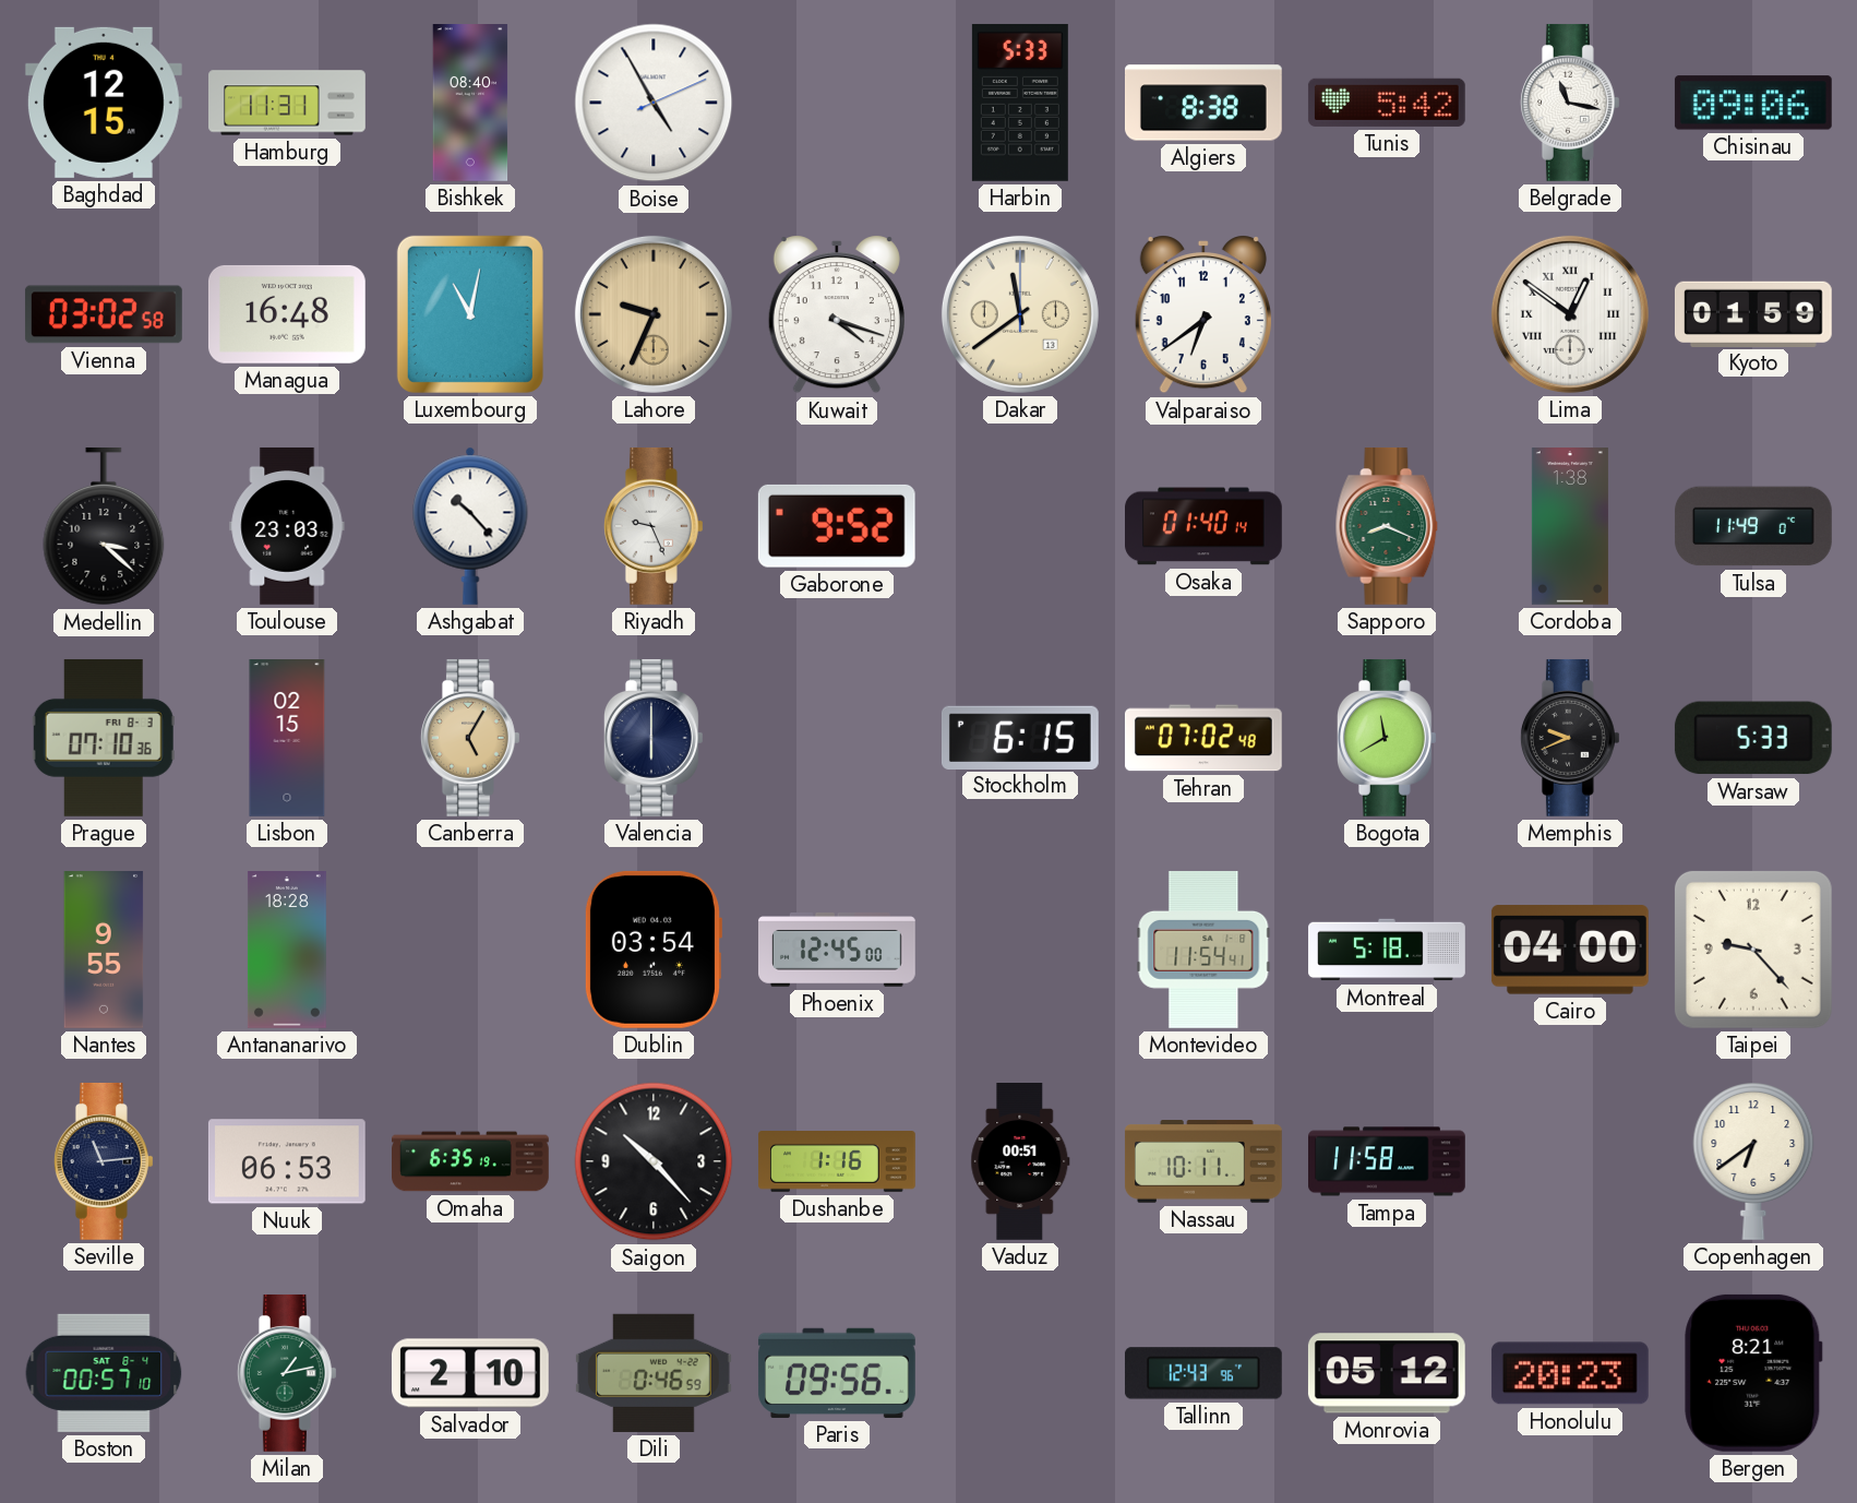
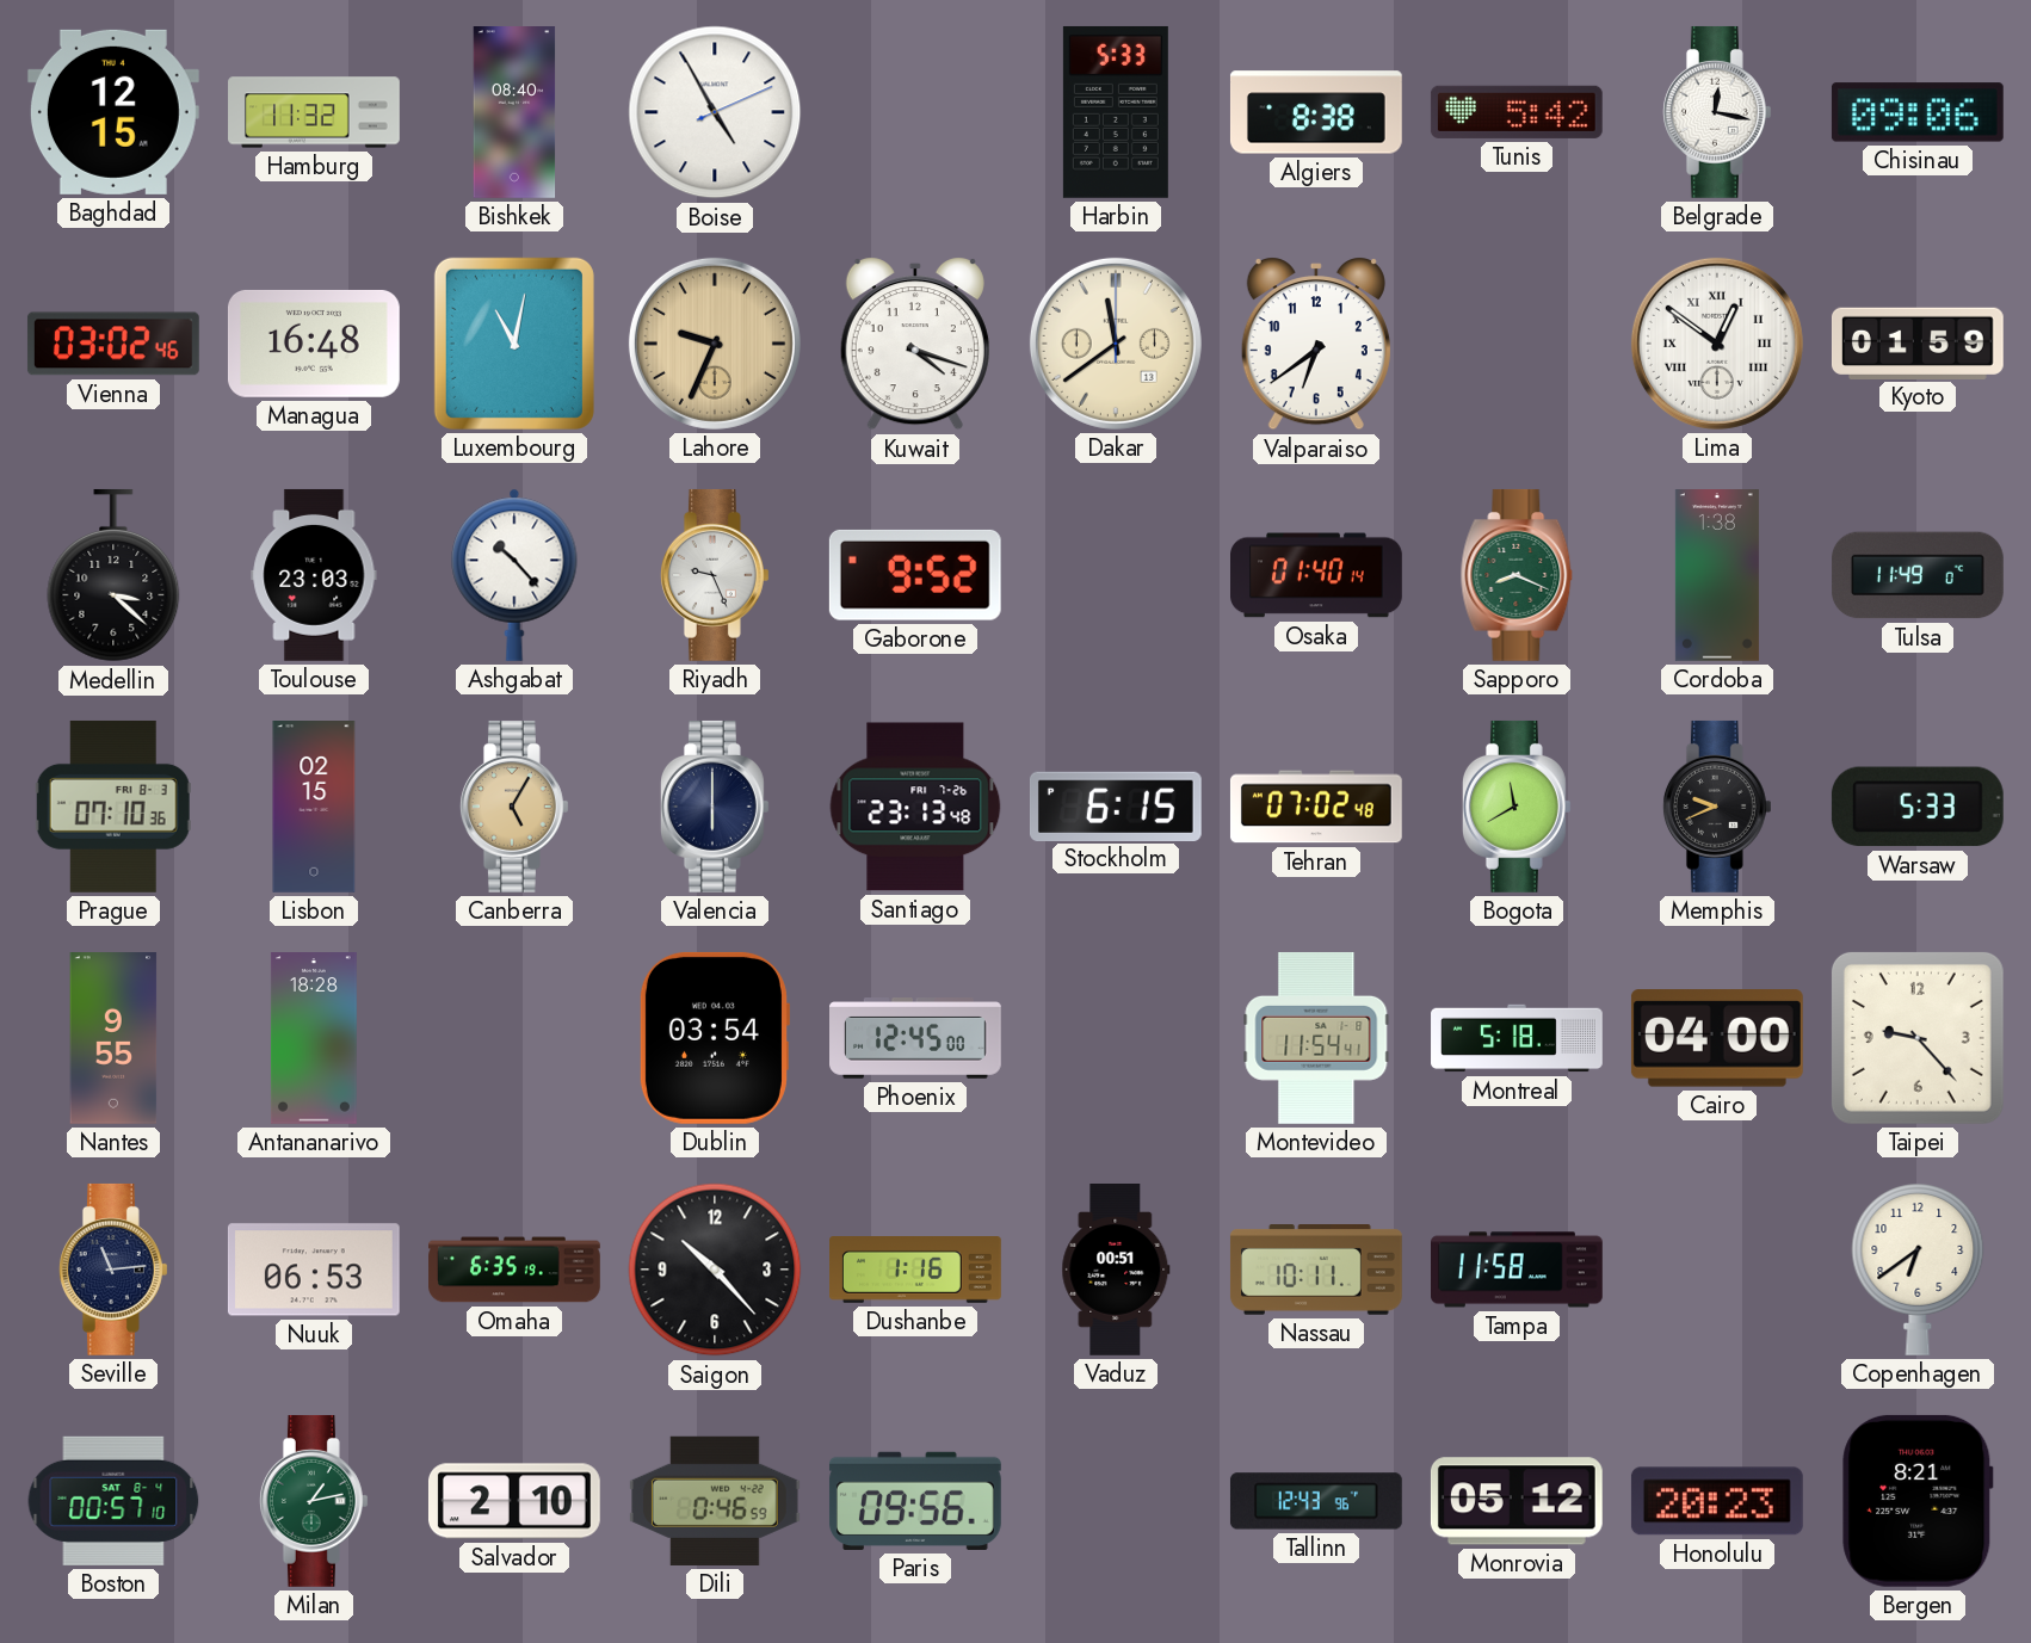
Hamburg: 11:31 -> 11:32
Belgrade: 11:17 -> 12:17
Vienna: 03:02:58 -> 03:02:46
Santiago: none -> 23:13
